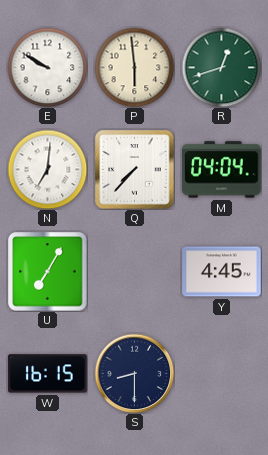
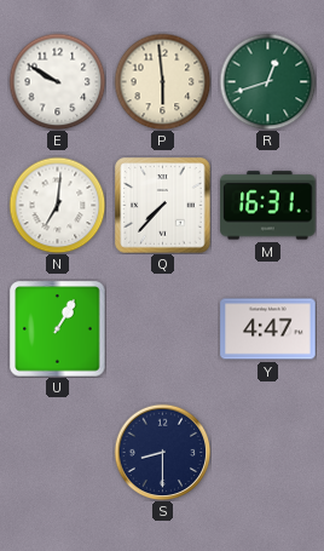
M: 04:04 -> 16:31
U: 7:05 -> 1:05
Y: 4:45 -> 4:47
W: 16:15 -> none
